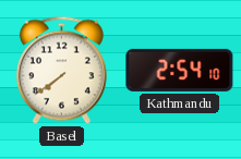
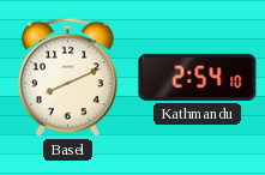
Basel: 7:39 -> 8:11
